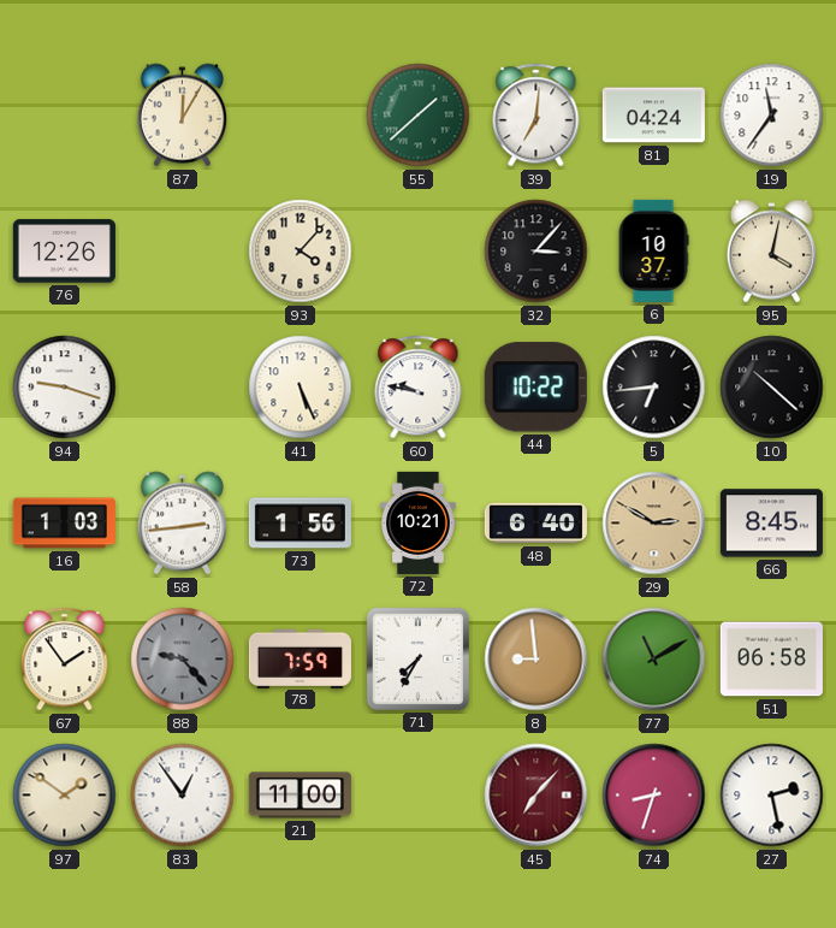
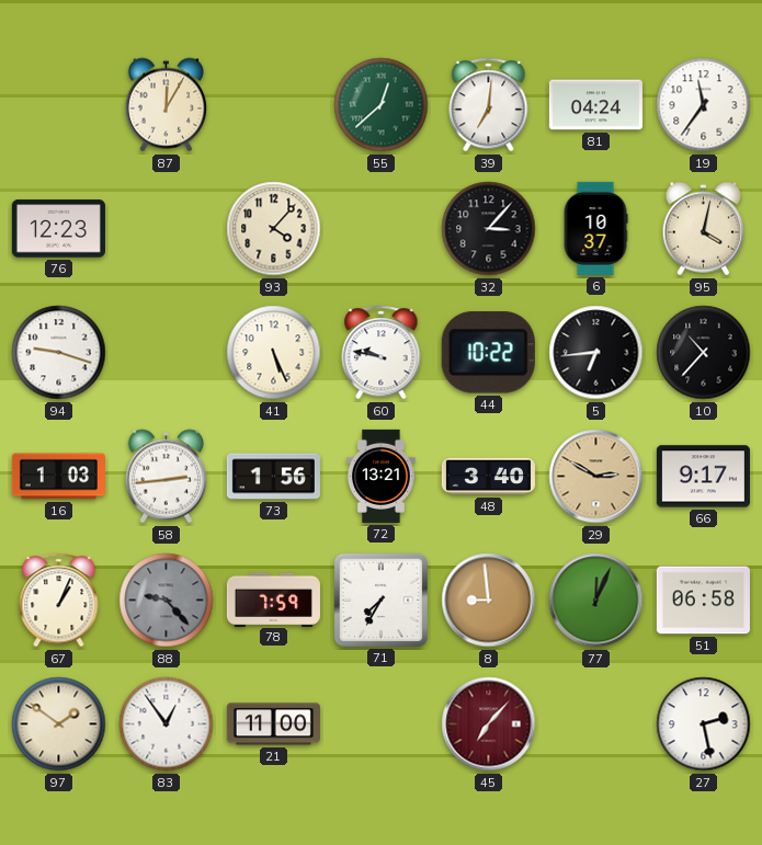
55: 1:38 -> 12:38
76: 12:26 -> 12:23
10: 10:22 -> 10:37
72: 10:21 -> 13:21
48: 6:40 -> 3:40
66: 8:45 -> 9:17
67: 1:54 -> 1:04
77: 11:10 -> 12:04
74: 8:33 -> none
